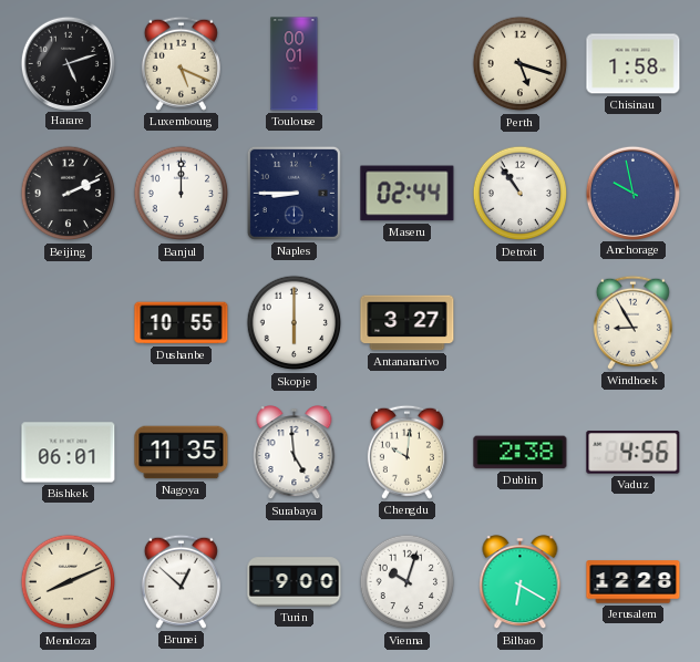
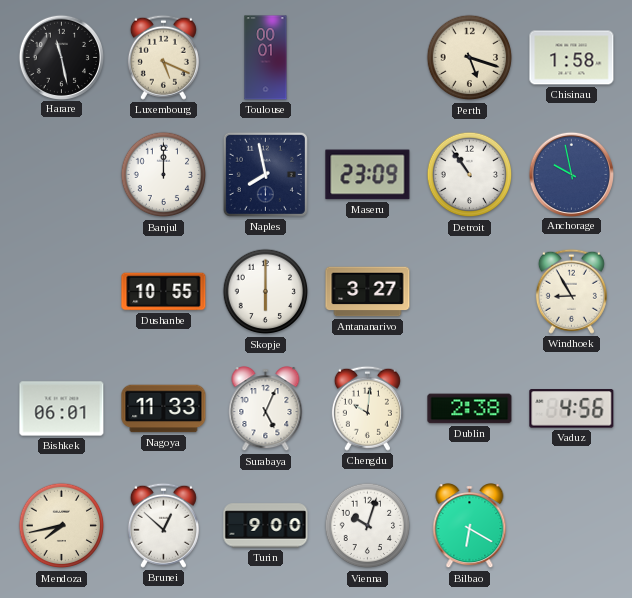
Harare: 5:12 -> 11:28
Beijing: 2:11 -> none
Naples: 8:45 -> 7:58
Maseru: 02:44 -> 23:09
Nagoya: 11:35 -> 11:33
Surabaya: 4:59 -> 5:04
Mendoza: 8:11 -> 7:43
Jerusalem: 12:28 -> none
